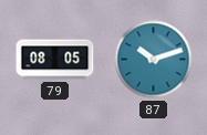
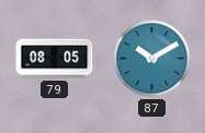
87: 10:12 -> 10:10
